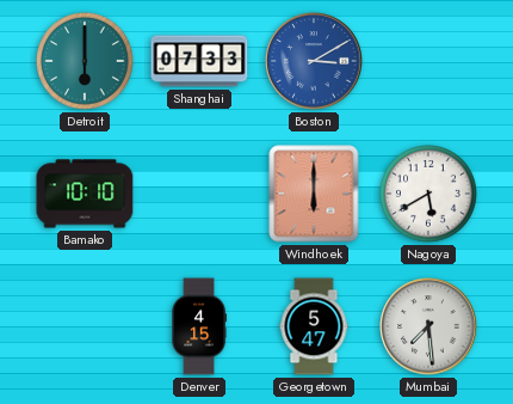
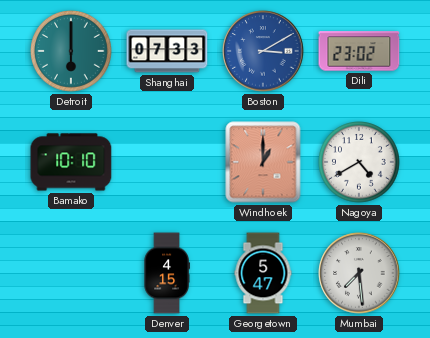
Dili: none -> 23:02
Windhoek: 6:00 -> 1:00
Nagoya: 5:40 -> 4:40
